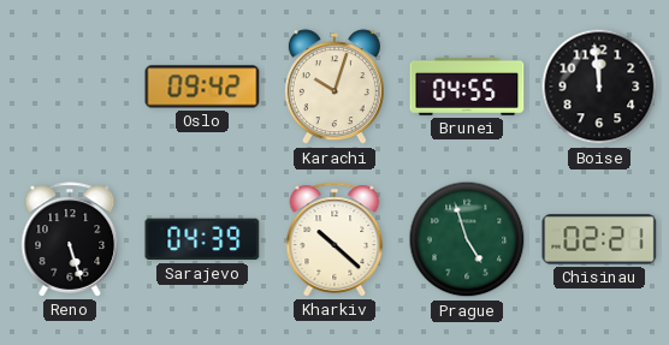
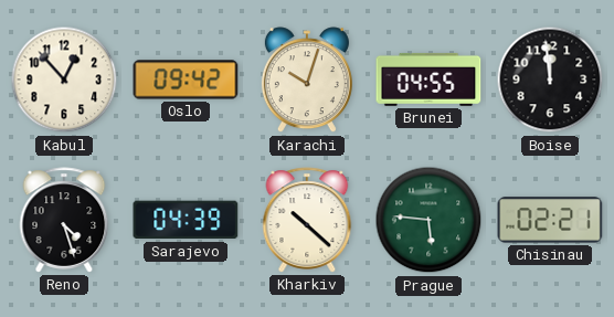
Kabul: none -> 12:53
Reno: 5:27 -> 4:27
Prague: 4:57 -> 5:46
